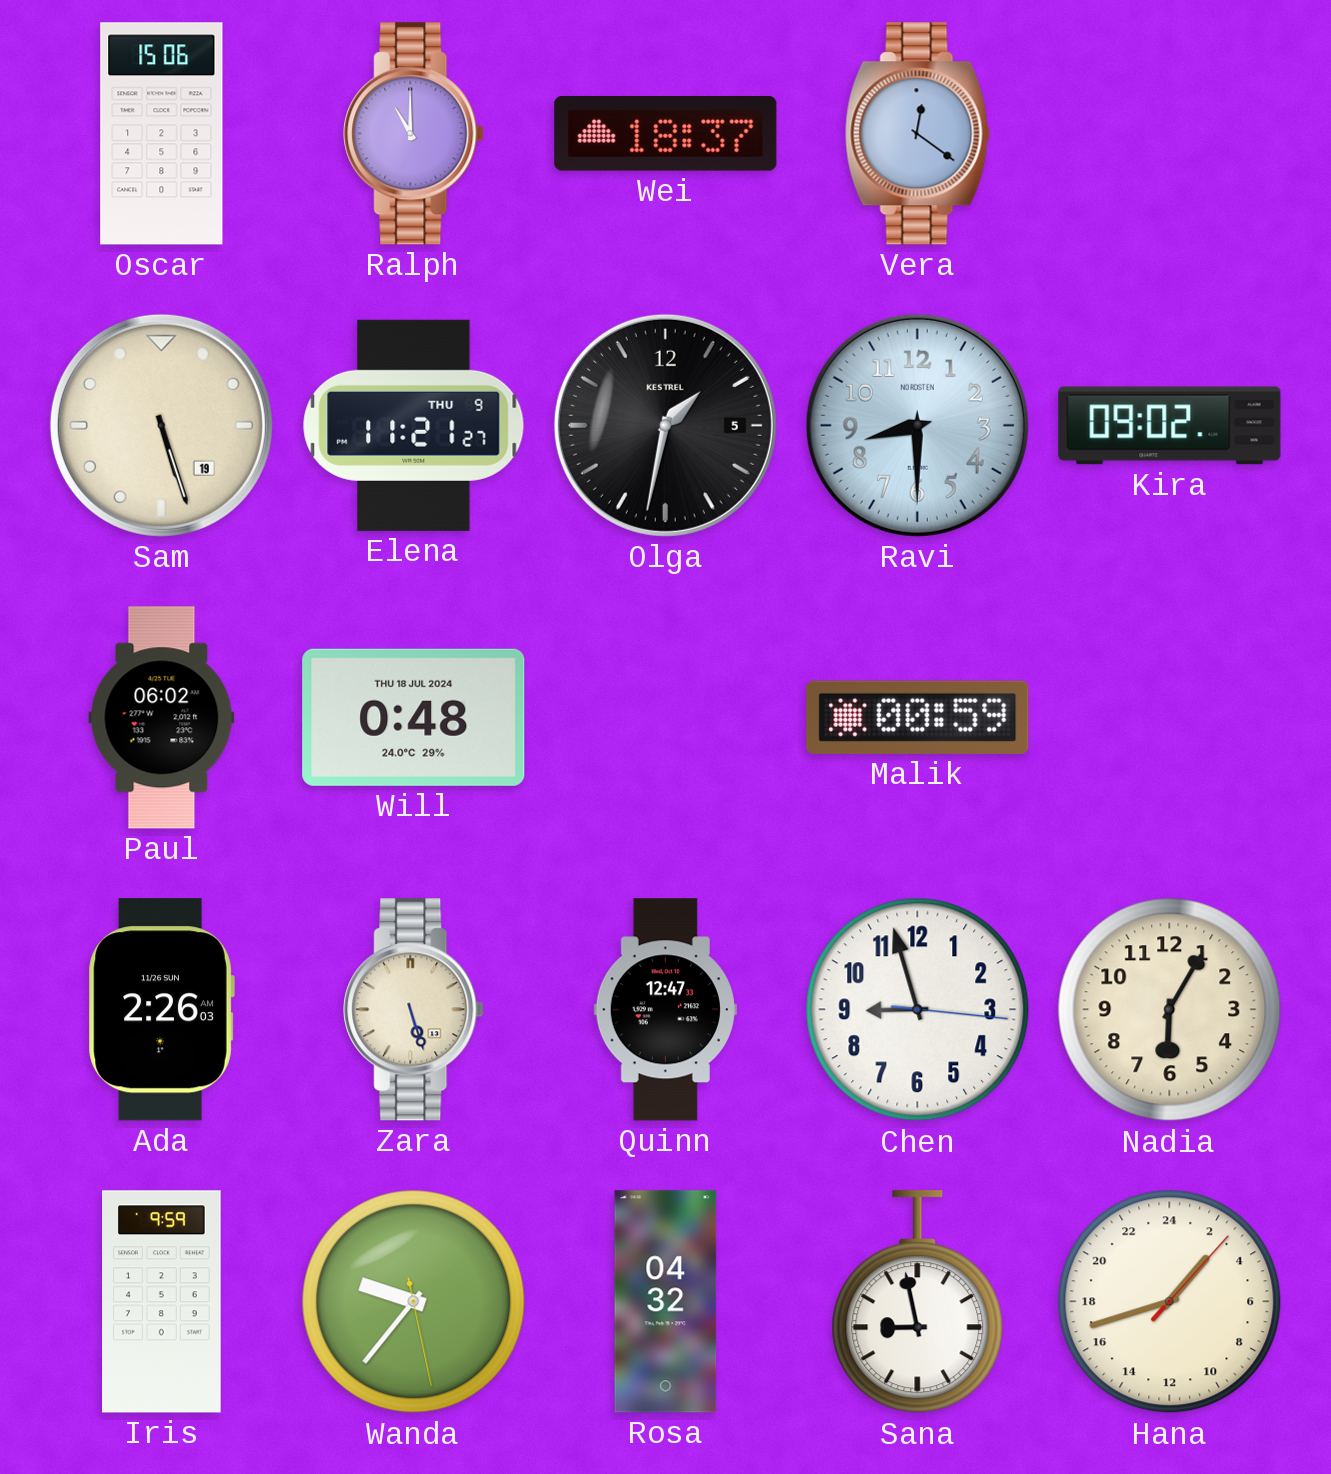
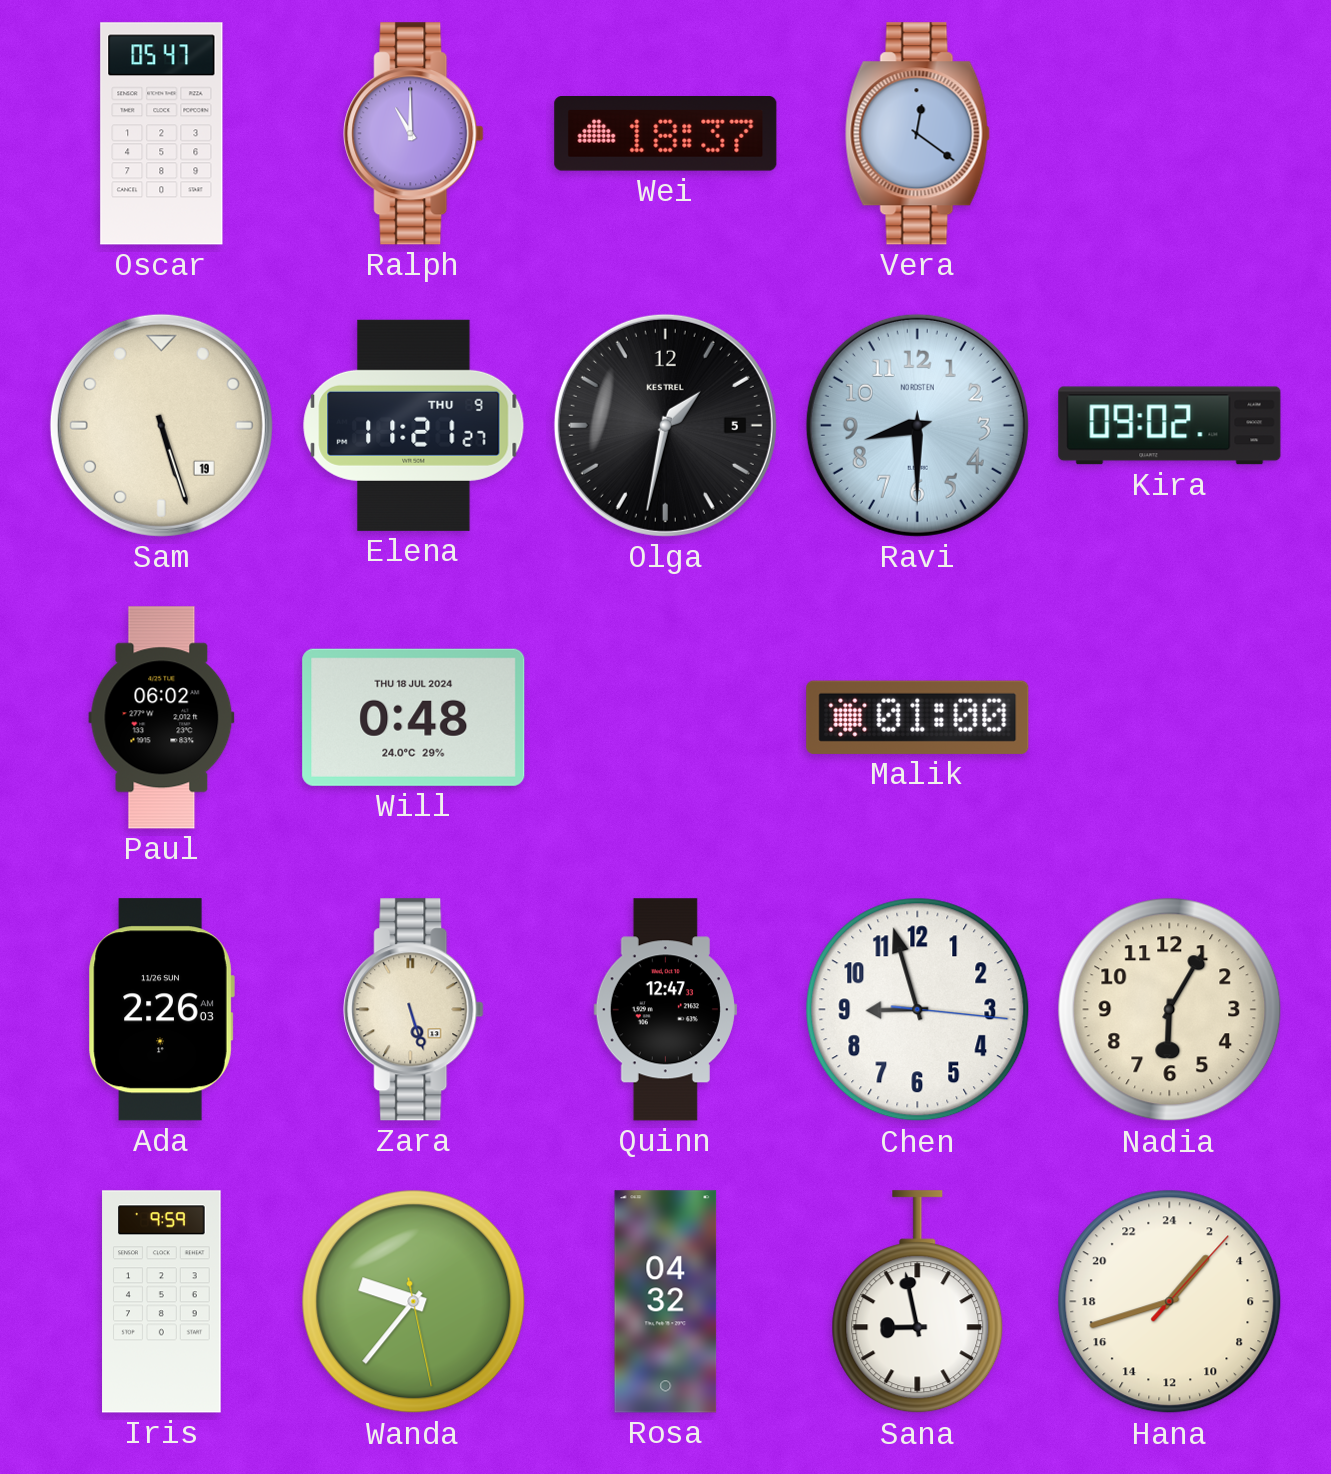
Oscar: 15:06 -> 05:47
Malik: 00:59 -> 01:00
